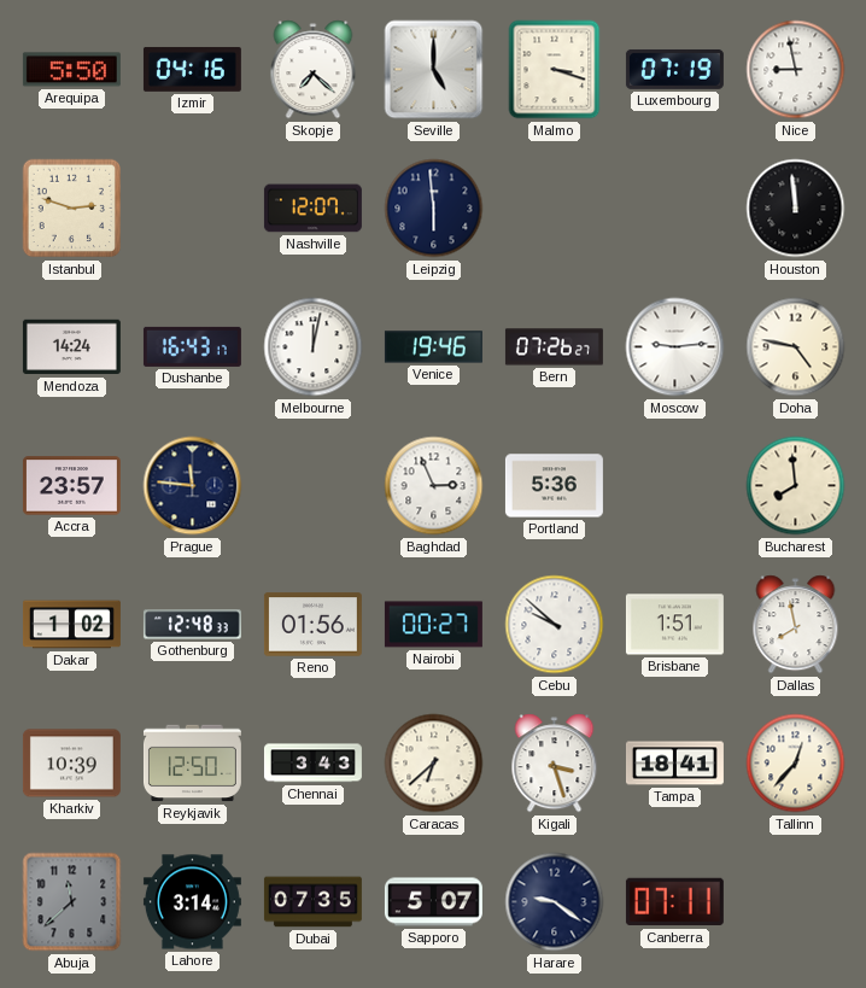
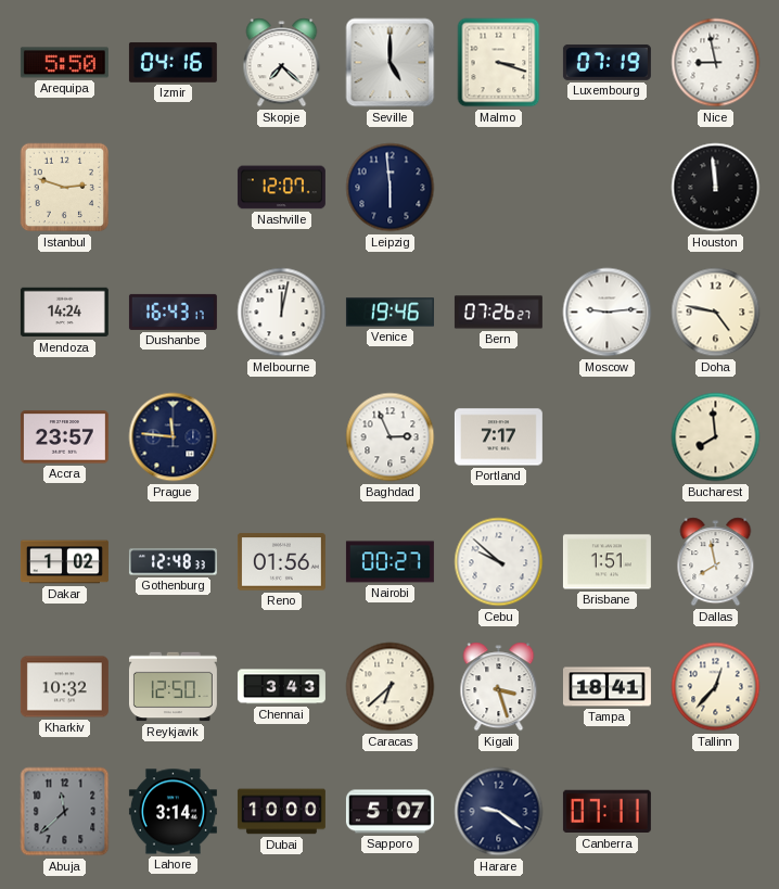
Portland: 5:36 -> 7:17
Kharkiv: 10:39 -> 10:32
Dubai: 07:35 -> 10:00
